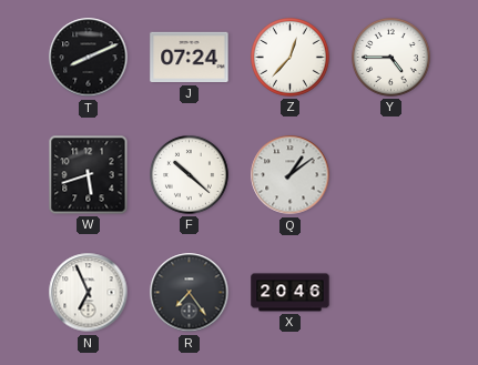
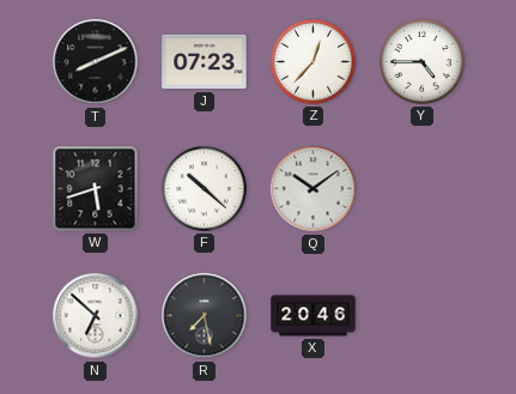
J: 07:24 -> 07:23
Q: 1:09 -> 10:09
N: 6:56 -> 6:52
R: 7:24 -> 7:28
